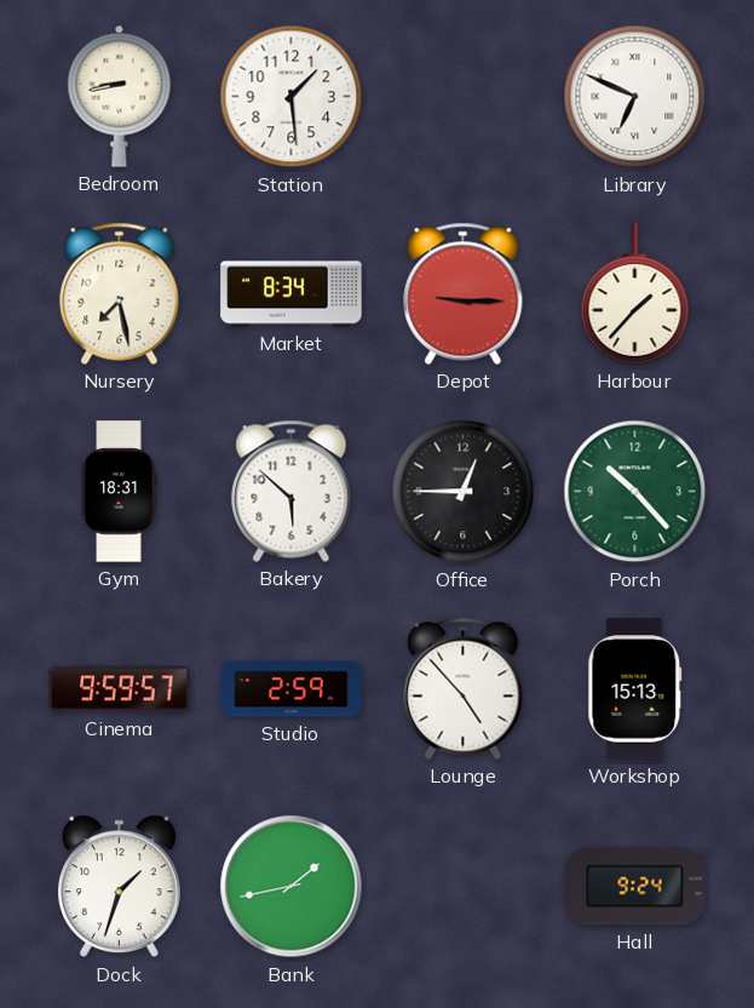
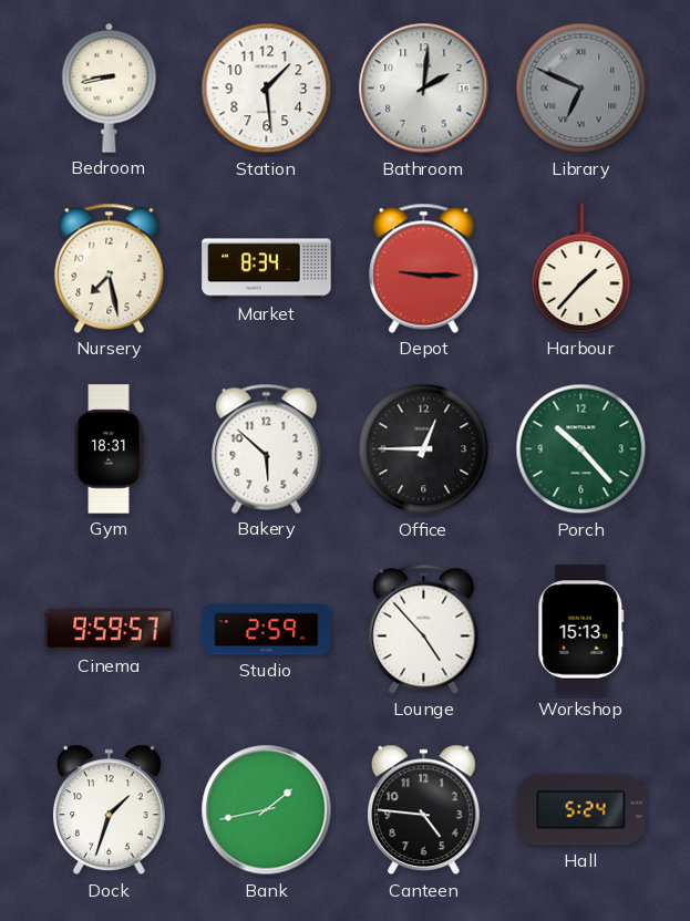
Bathroom: none -> 2:01
Library dial: white -> grey
Canteen: none -> 4:46
Hall: 9:24 -> 5:24
